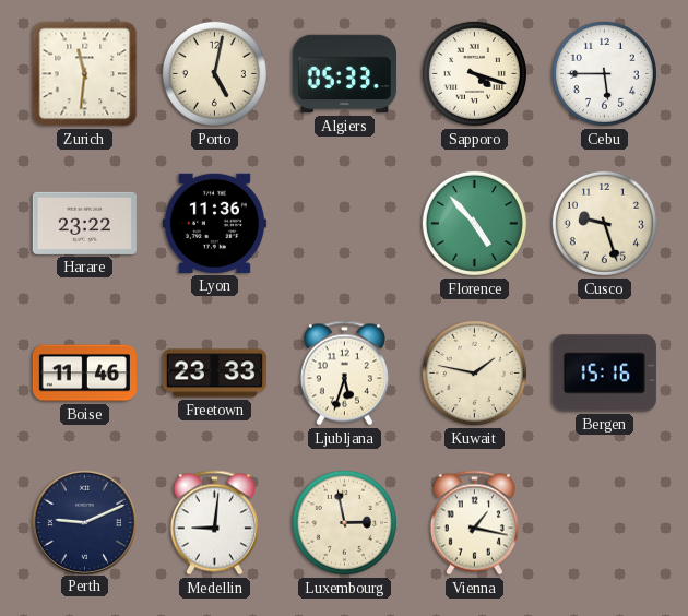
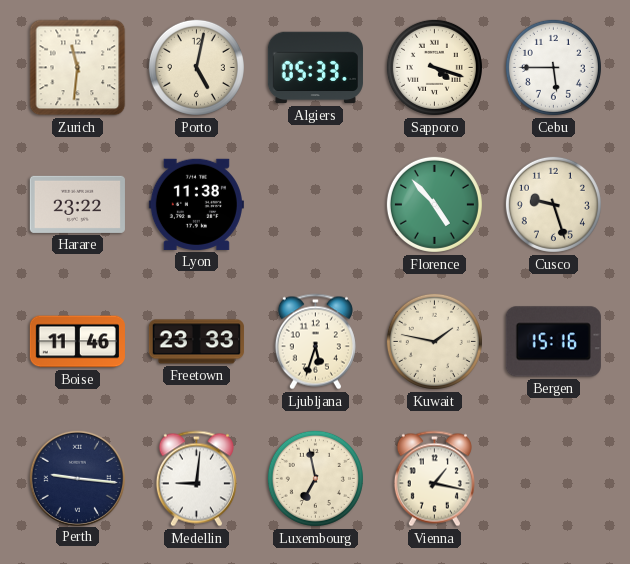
Lyon: 11:36 -> 11:38
Perth: 9:11 -> 9:16
Luxembourg: 2:58 -> 6:58
